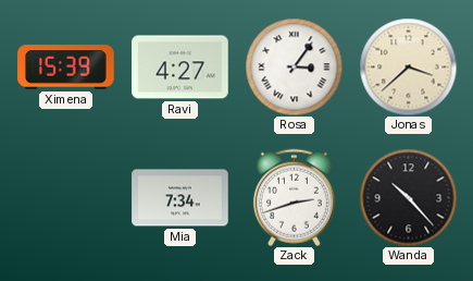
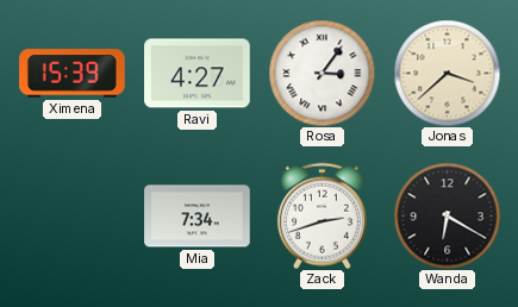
Wanda: 10:23 -> 6:20
